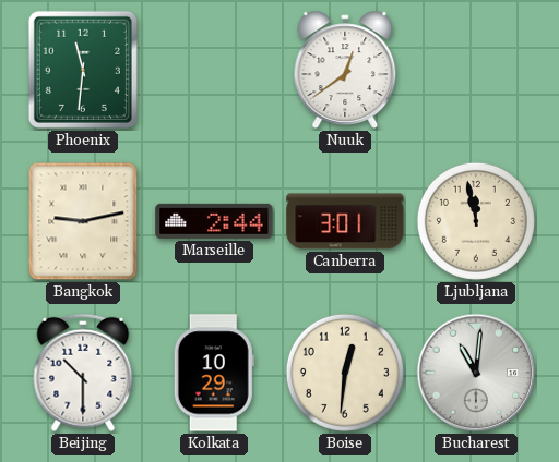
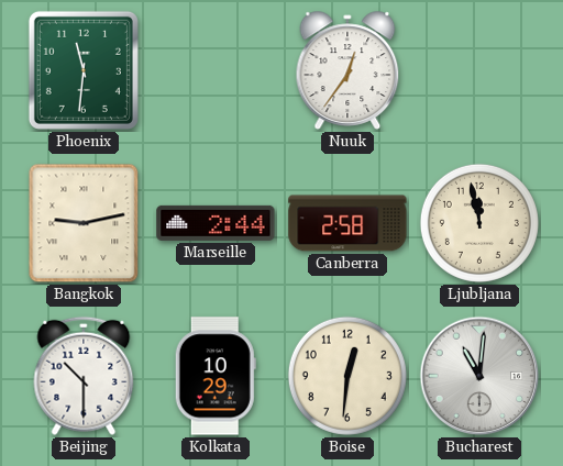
Nuuk: 12:39 -> 12:36
Canberra: 3:01 -> 2:58
